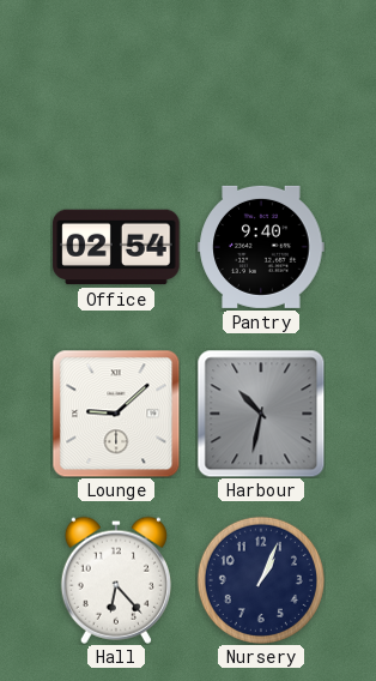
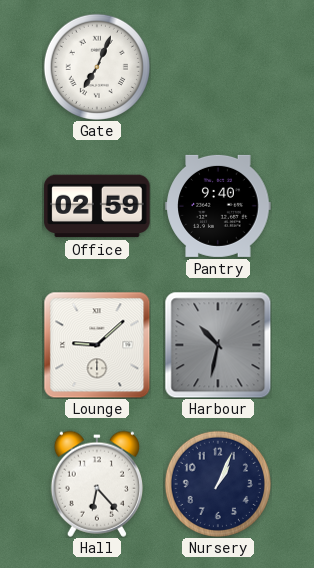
Gate: none -> 7:04
Office: 02:54 -> 02:59
